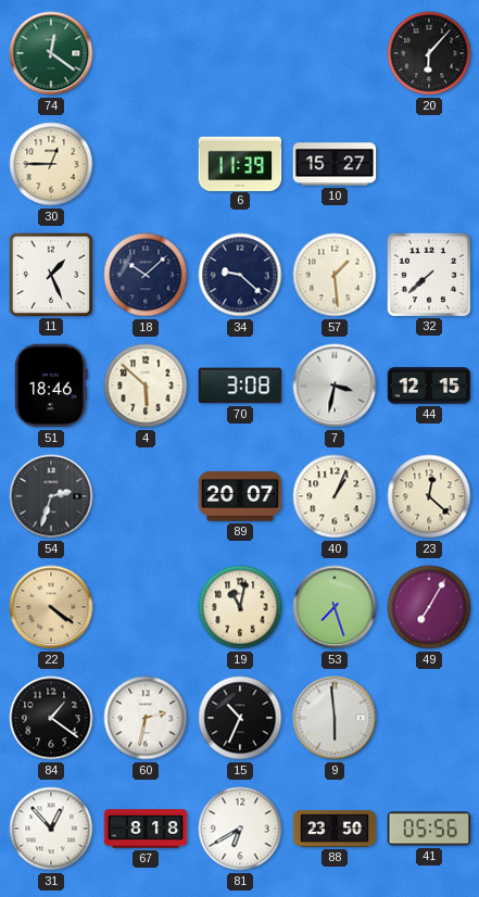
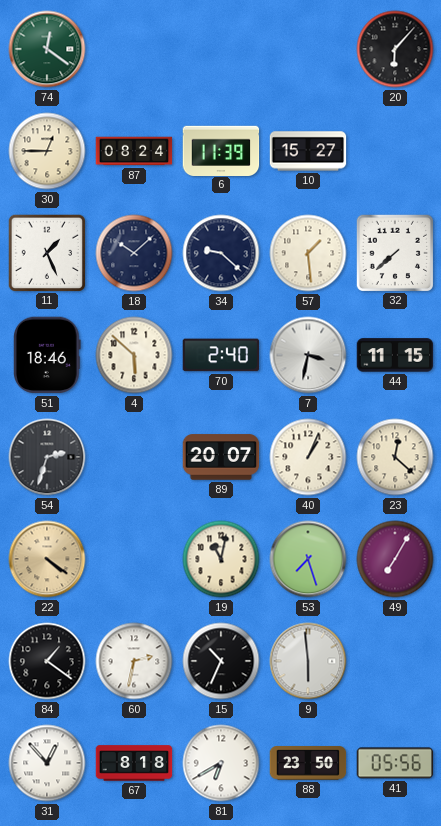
87: none -> 08:24
70: 3:08 -> 2:40
44: 12:15 -> 11:15
